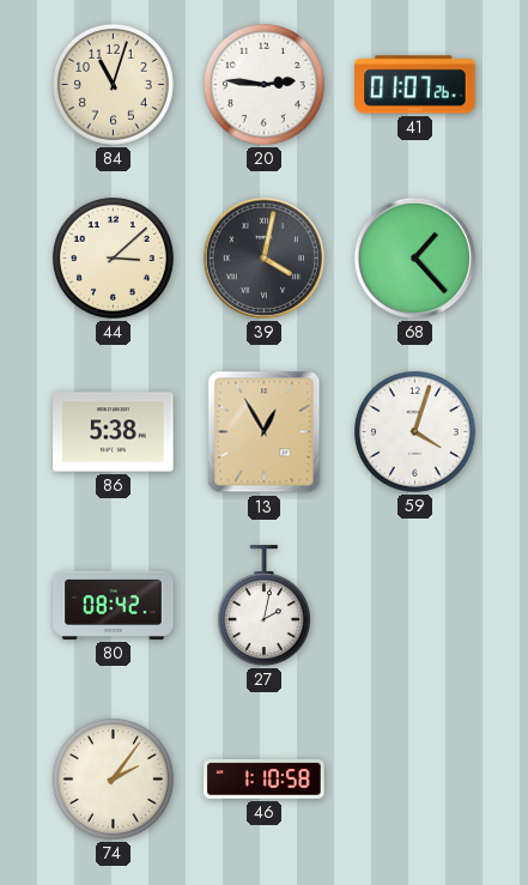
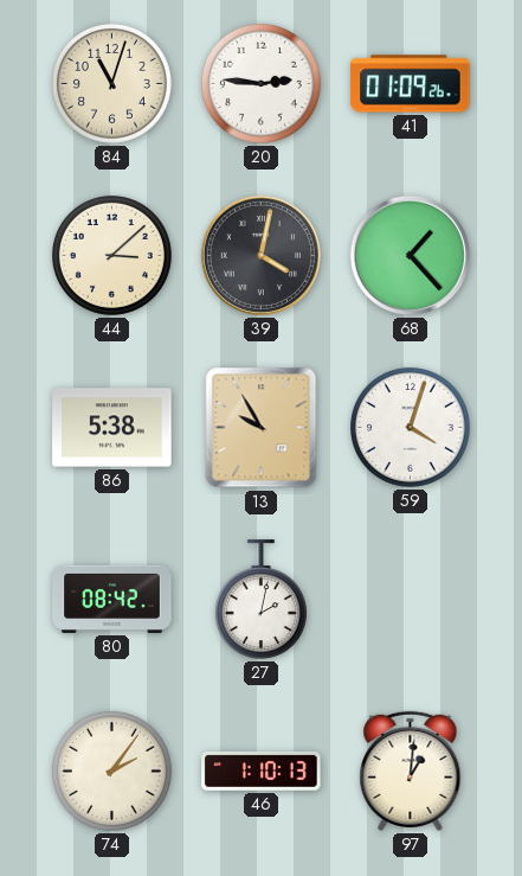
41: 01:07 -> 01:09
13: 12:55 -> 9:55
46: 1:10:58 -> 1:10:13
97: none -> 1:01
